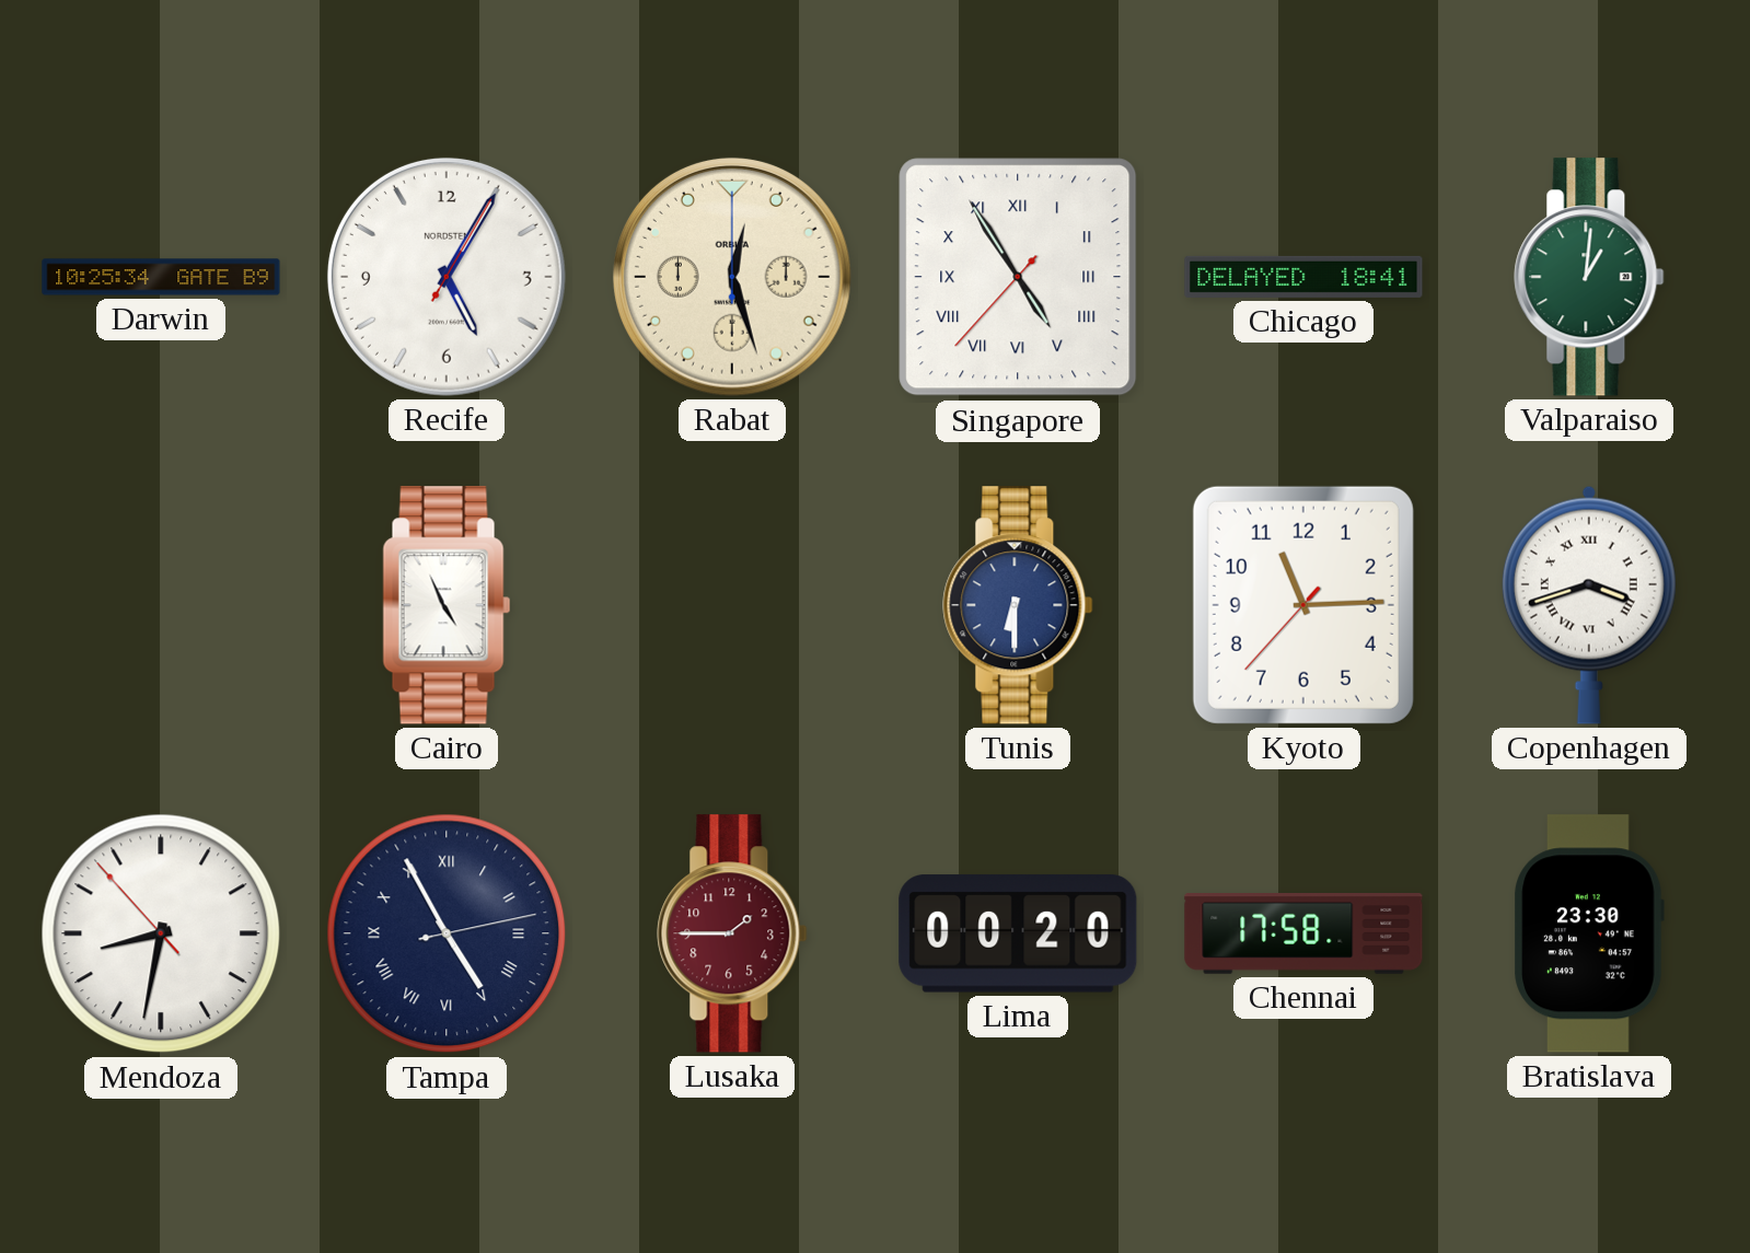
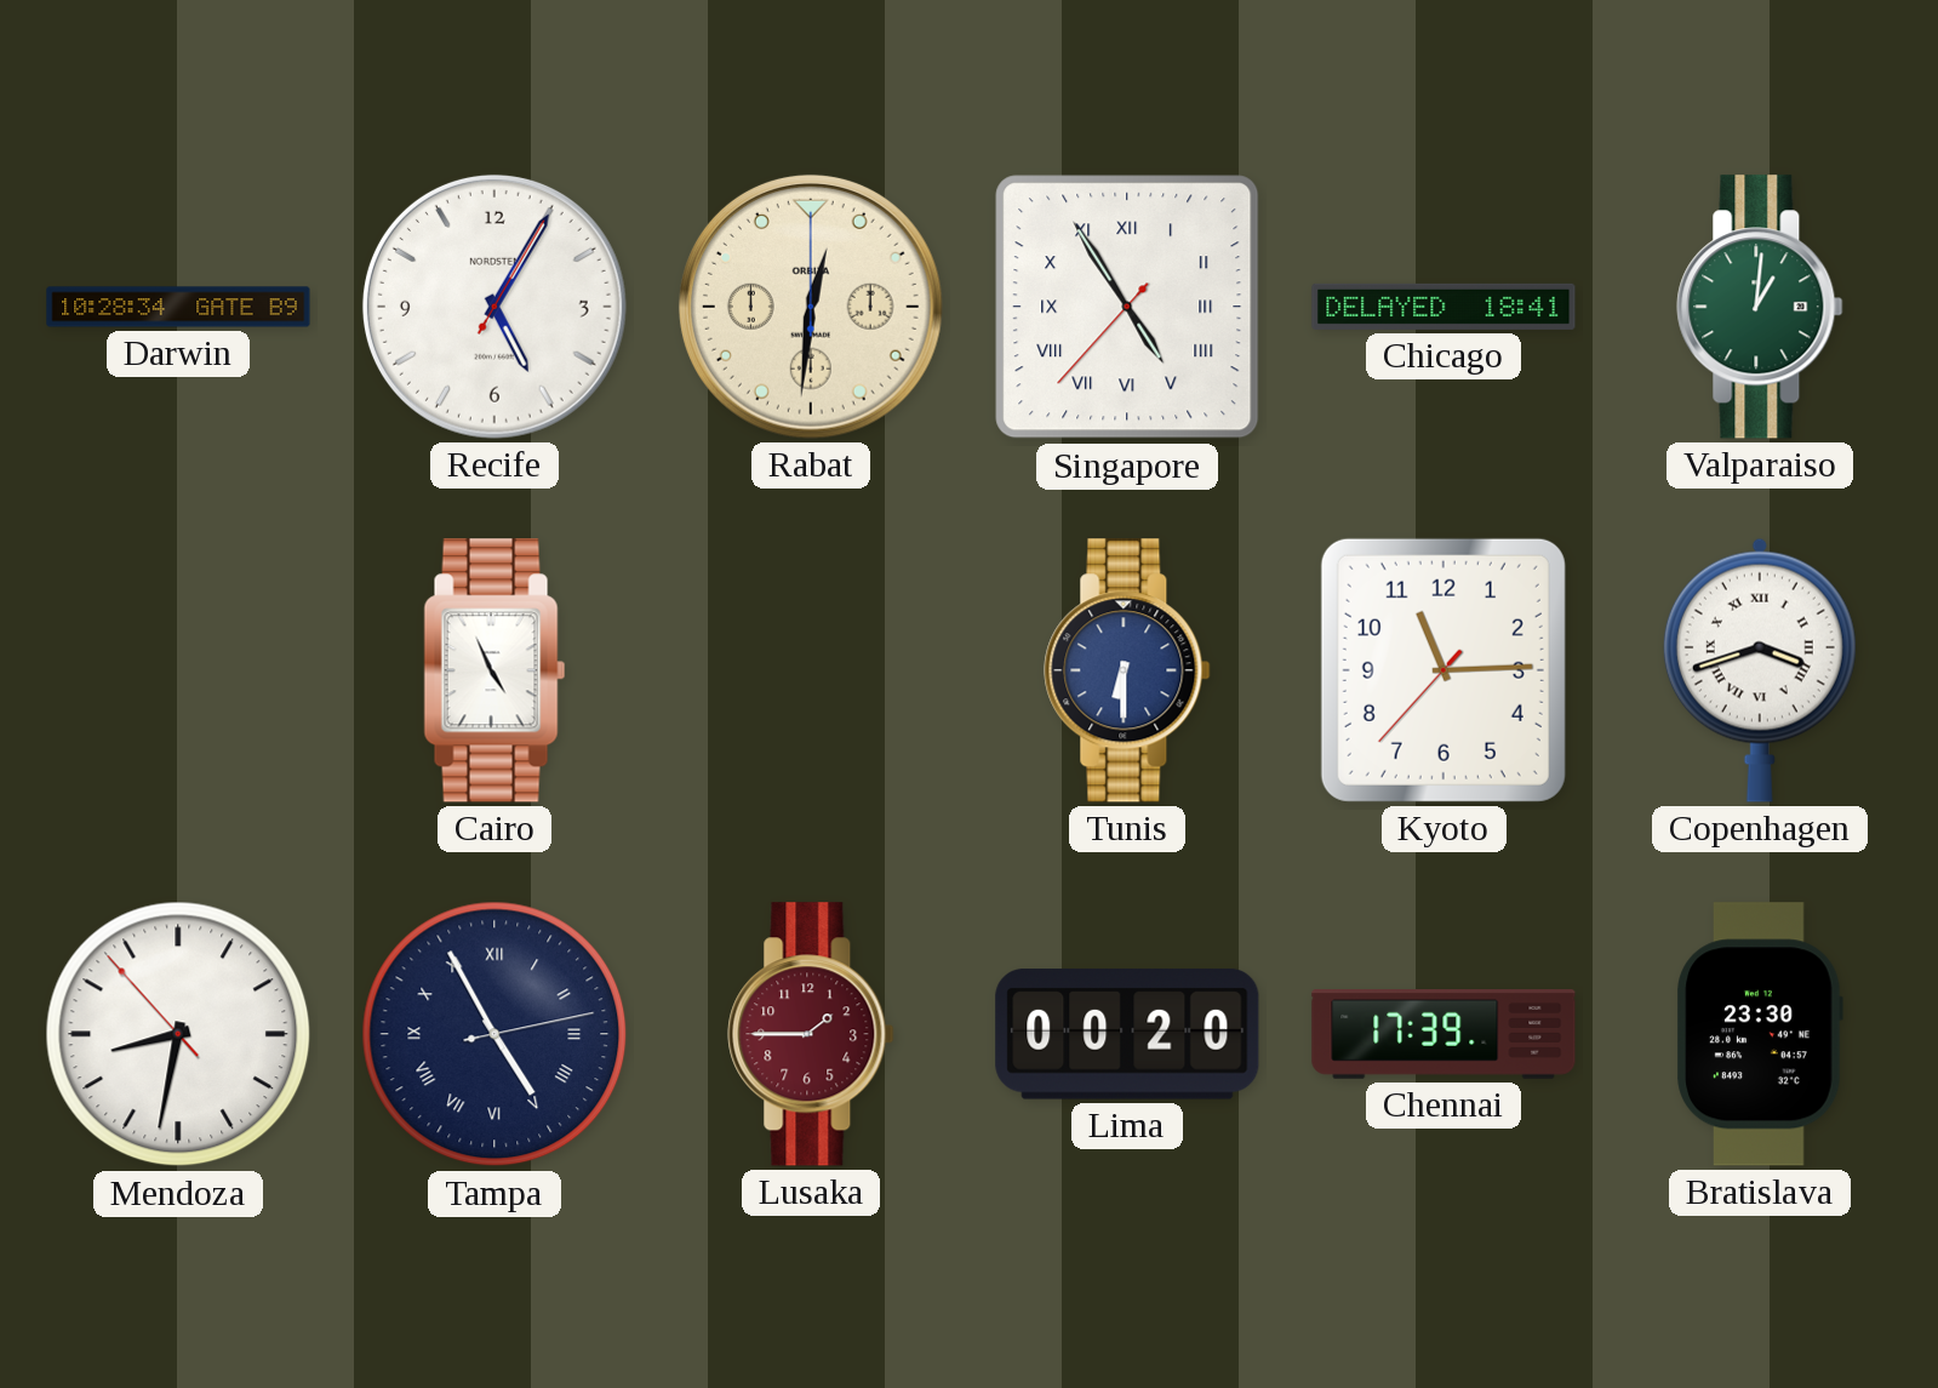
Darwin: 10:25 -> 10:28
Rabat: 12:27 -> 12:31
Chennai: 17:58 -> 17:39
